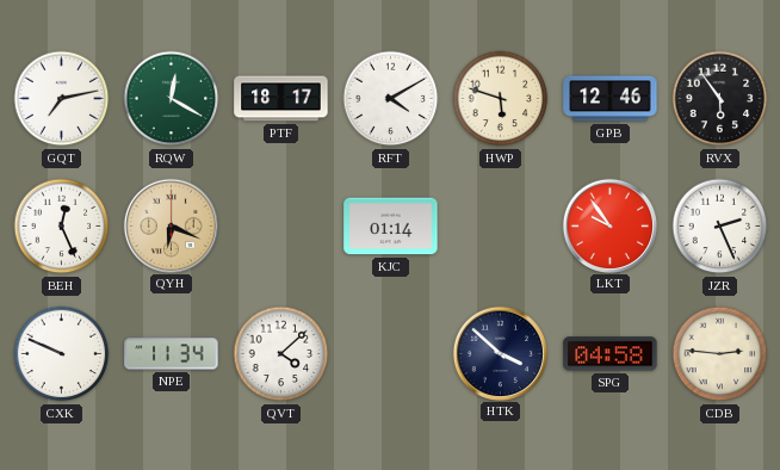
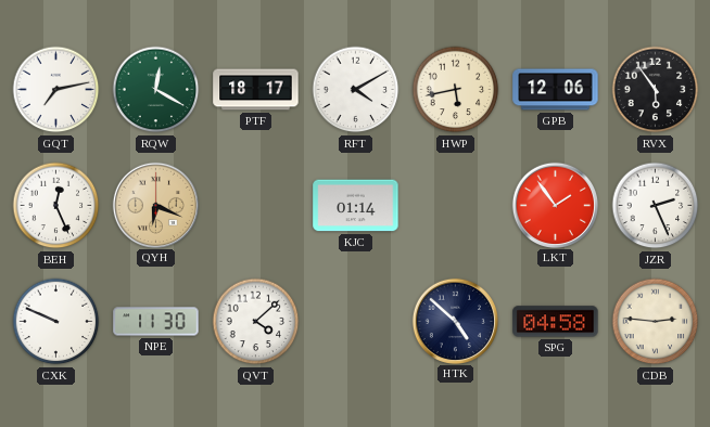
HWP: 5:48 -> 5:43
GPB: 12:46 -> 12:06
LKT: 9:54 -> 1:54
NPE: 11:34 -> 11:30
HTK: 3:52 -> 4:52
